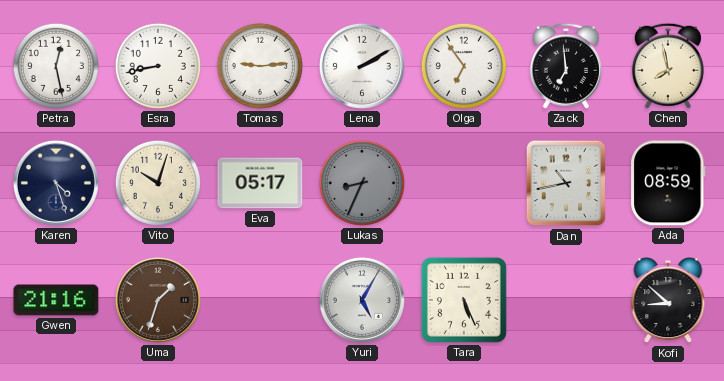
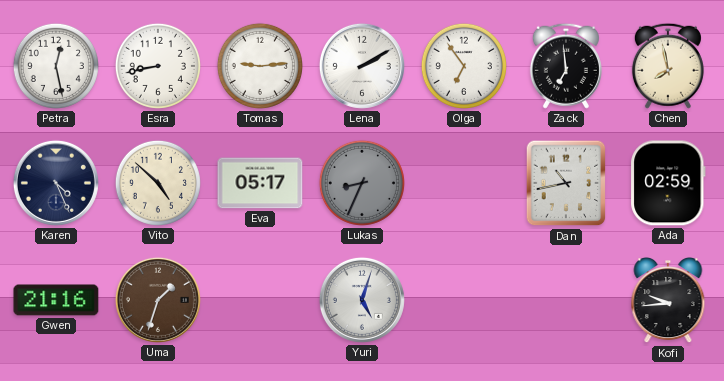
Karen: 4:27 -> 4:26
Vito: 10:03 -> 4:52
Ada: 08:59 -> 02:59
Yuri: 5:05 -> 5:03
Tara: 5:26 -> none
Kofi: 8:52 -> 9:44
